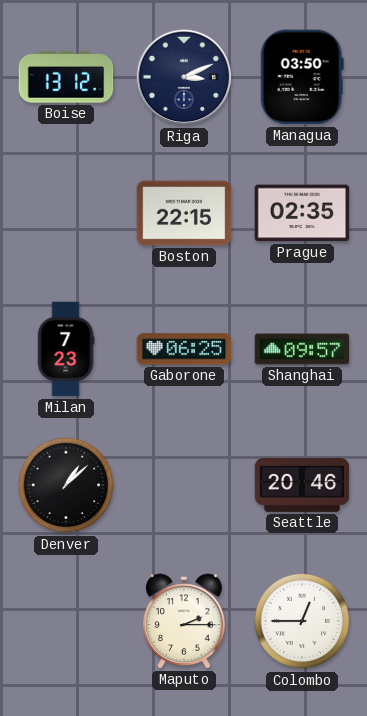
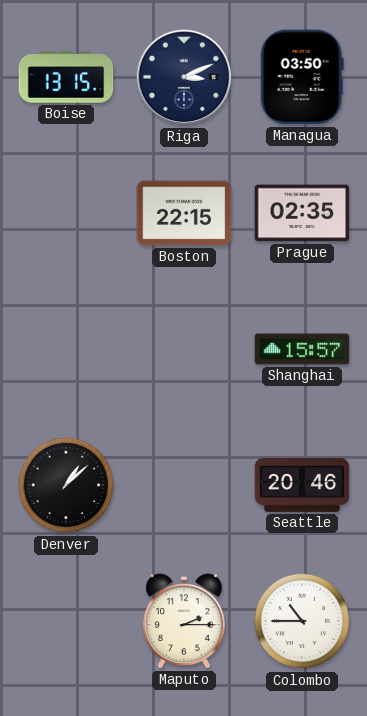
Boise: 13:12 -> 13:15
Milan: 7:23 -> none
Gaborone: 06:25 -> none
Shanghai: 09:57 -> 15:57
Colombo: 12:45 -> 10:45
